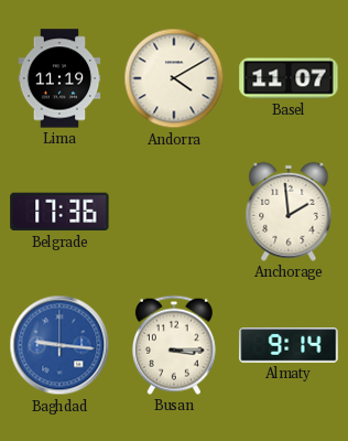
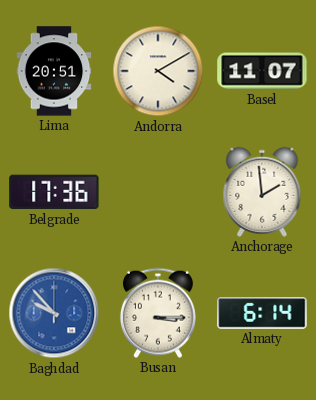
Lima: 11:19 -> 20:51
Baghdad: 9:16 -> 9:53
Almaty: 9:14 -> 6:14
